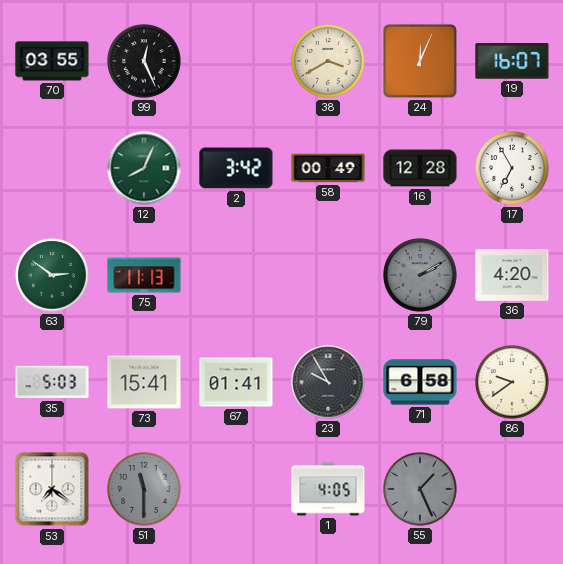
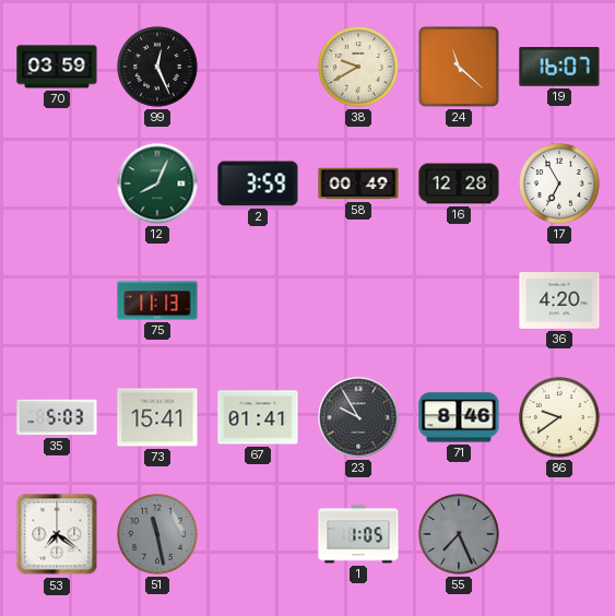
70: 03:55 -> 03:59
38: 3:40 -> 9:40
24: 12:04 -> 11:22
2: 3:42 -> 3:59
63: 2:51 -> none
79: 2:10 -> none
71: 6:58 -> 8:46
51: 11:30 -> 11:28
1: 4:05 -> 1:05
55: 1:26 -> 7:26
